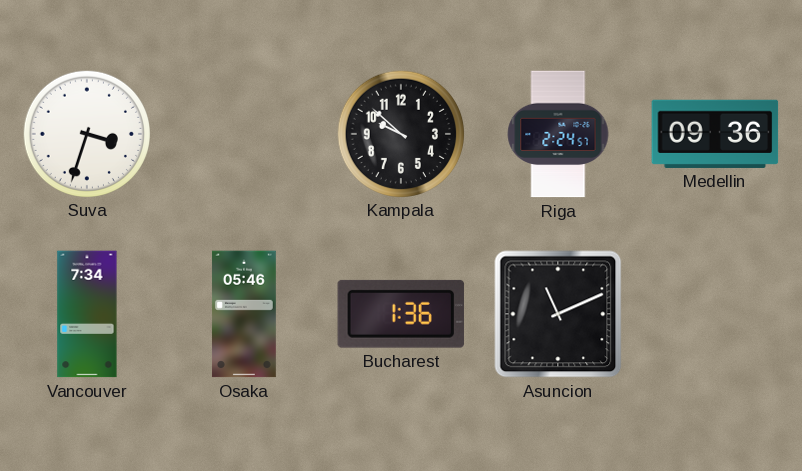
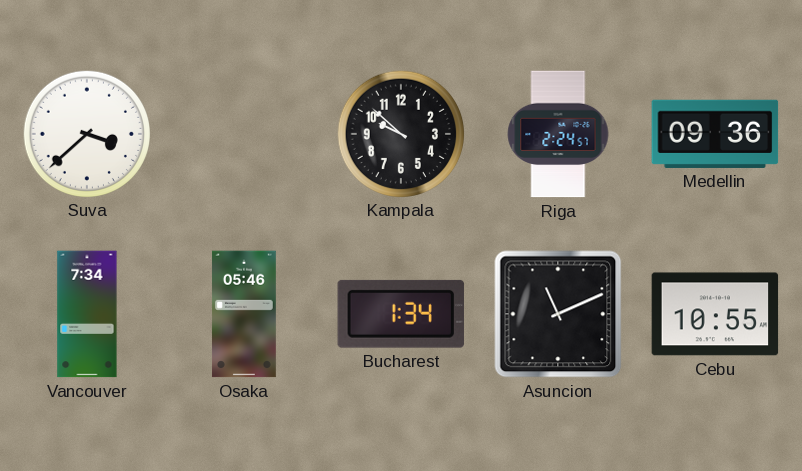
Suva: 3:33 -> 3:38
Bucharest: 1:36 -> 1:34
Cebu: none -> 10:55
